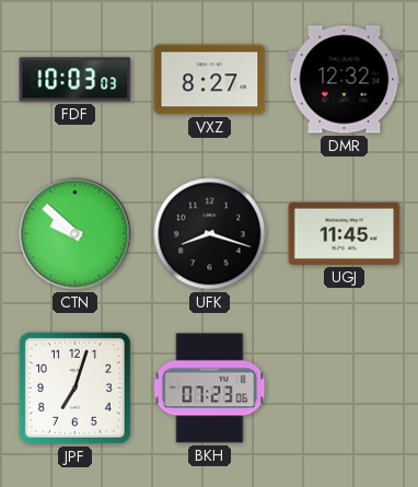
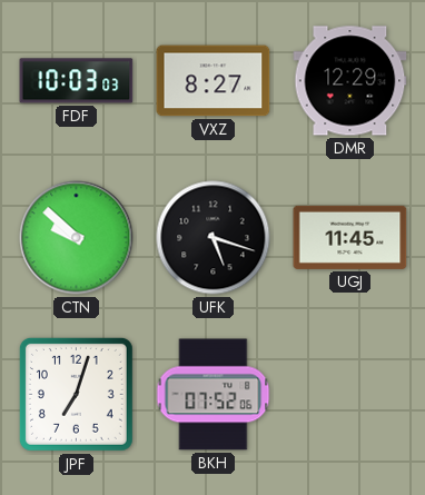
DMR: 12:32 -> 12:29
UFK: 8:18 -> 5:18
BKH: 07:23 -> 07:52
